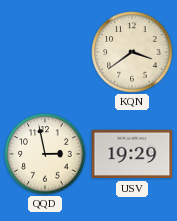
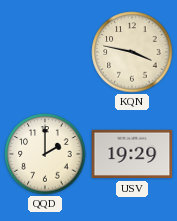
KQN: 3:39 -> 3:47
QQD: 2:58 -> 2:00
